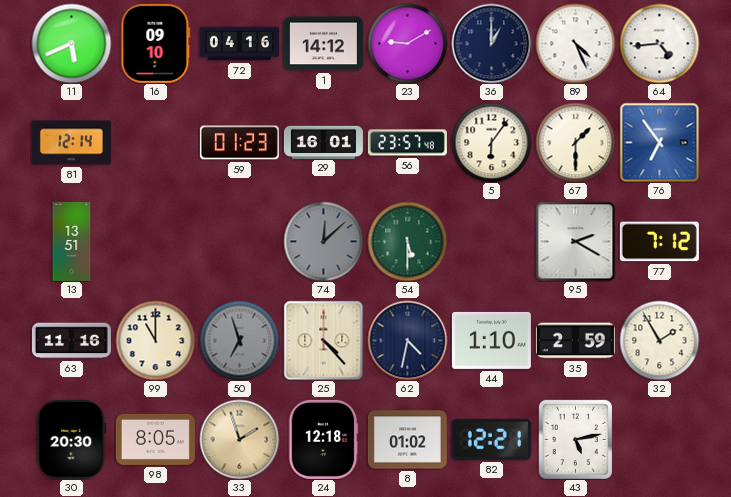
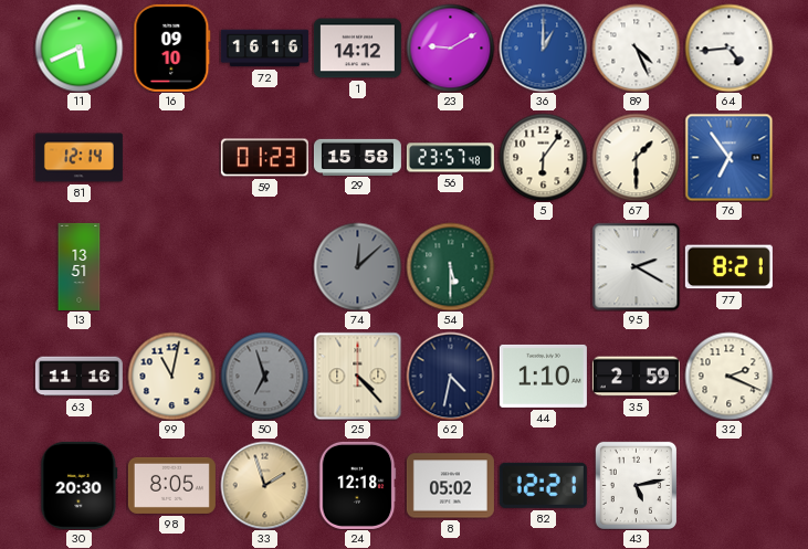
72: 04:16 -> 16:16
36 dial: navy -> blue
29: 16:01 -> 15:58
77: 7:12 -> 8:21
99: 11:00 -> 11:02
32: 1:55 -> 2:19
8: 01:02 -> 05:02
